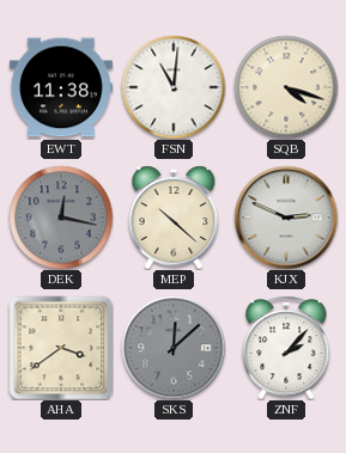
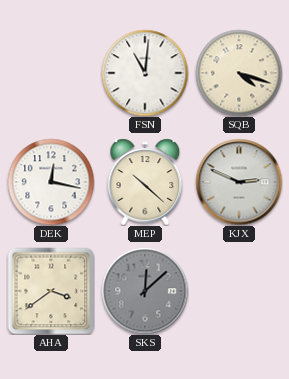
EWT: 11:38 -> none
DEK dial: grey -> white
ZNF: 2:07 -> none
